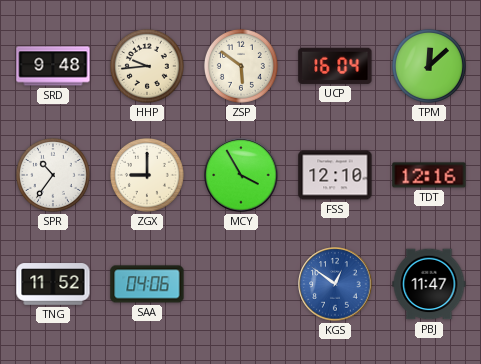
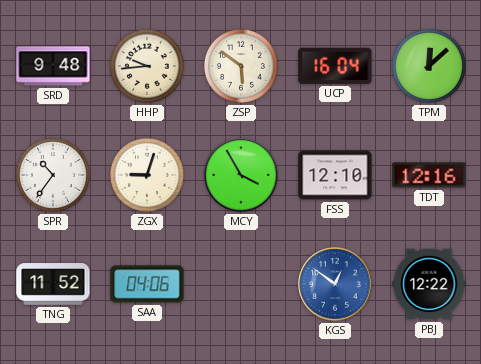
ZGX: 9:00 -> 9:03
PBJ: 11:47 -> 12:22
